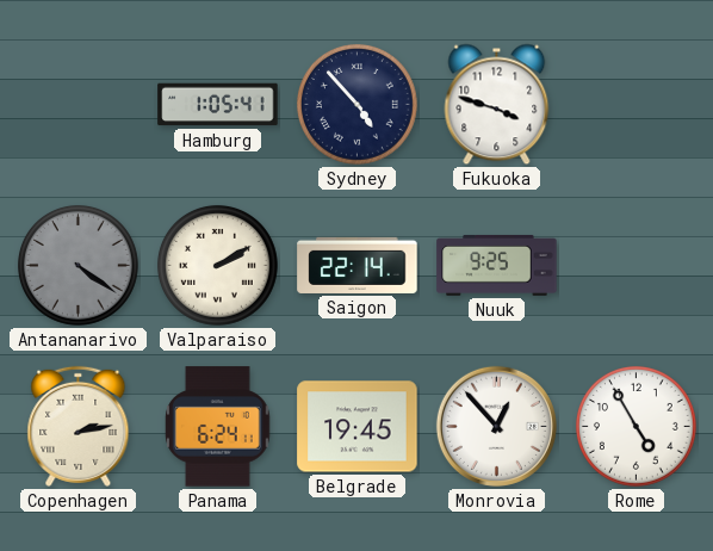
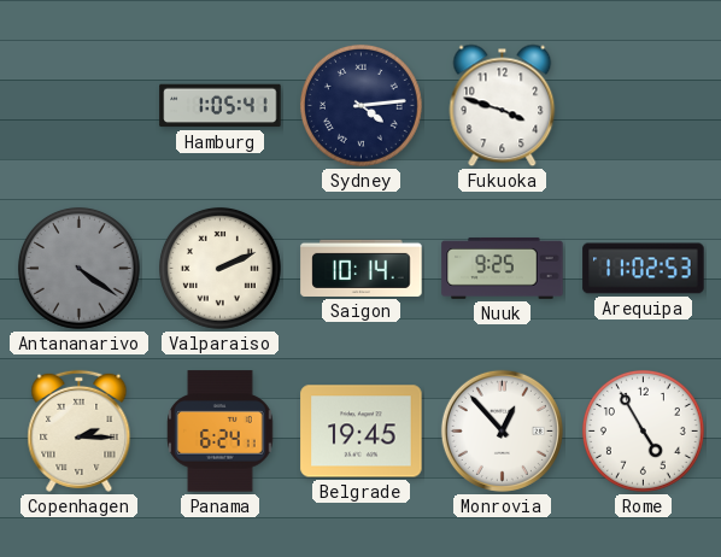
Sydney: 4:53 -> 4:14
Valparaiso: 2:10 -> 2:11
Saigon: 22:14 -> 10:14
Arequipa: none -> 11:02
Copenhagen: 2:13 -> 2:15
